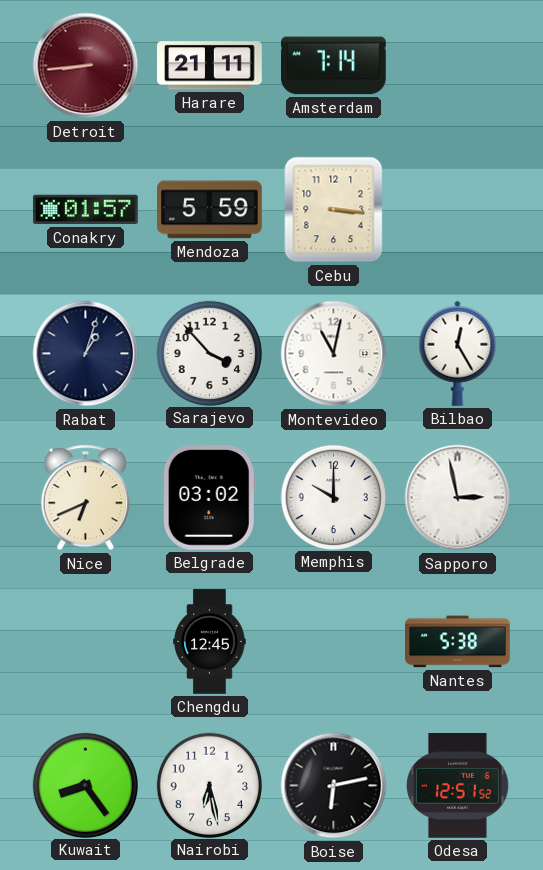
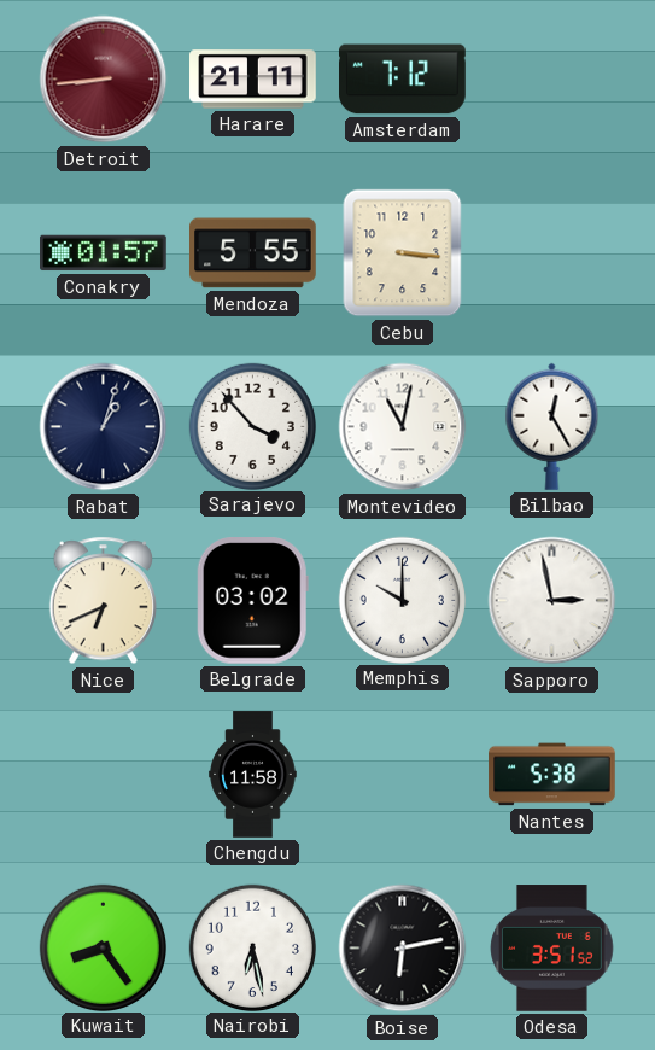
Amsterdam: 7:14 -> 7:12
Mendoza: 5:59 -> 5:55
Chengdu: 12:45 -> 11:58
Odesa: 12:51 -> 3:51
